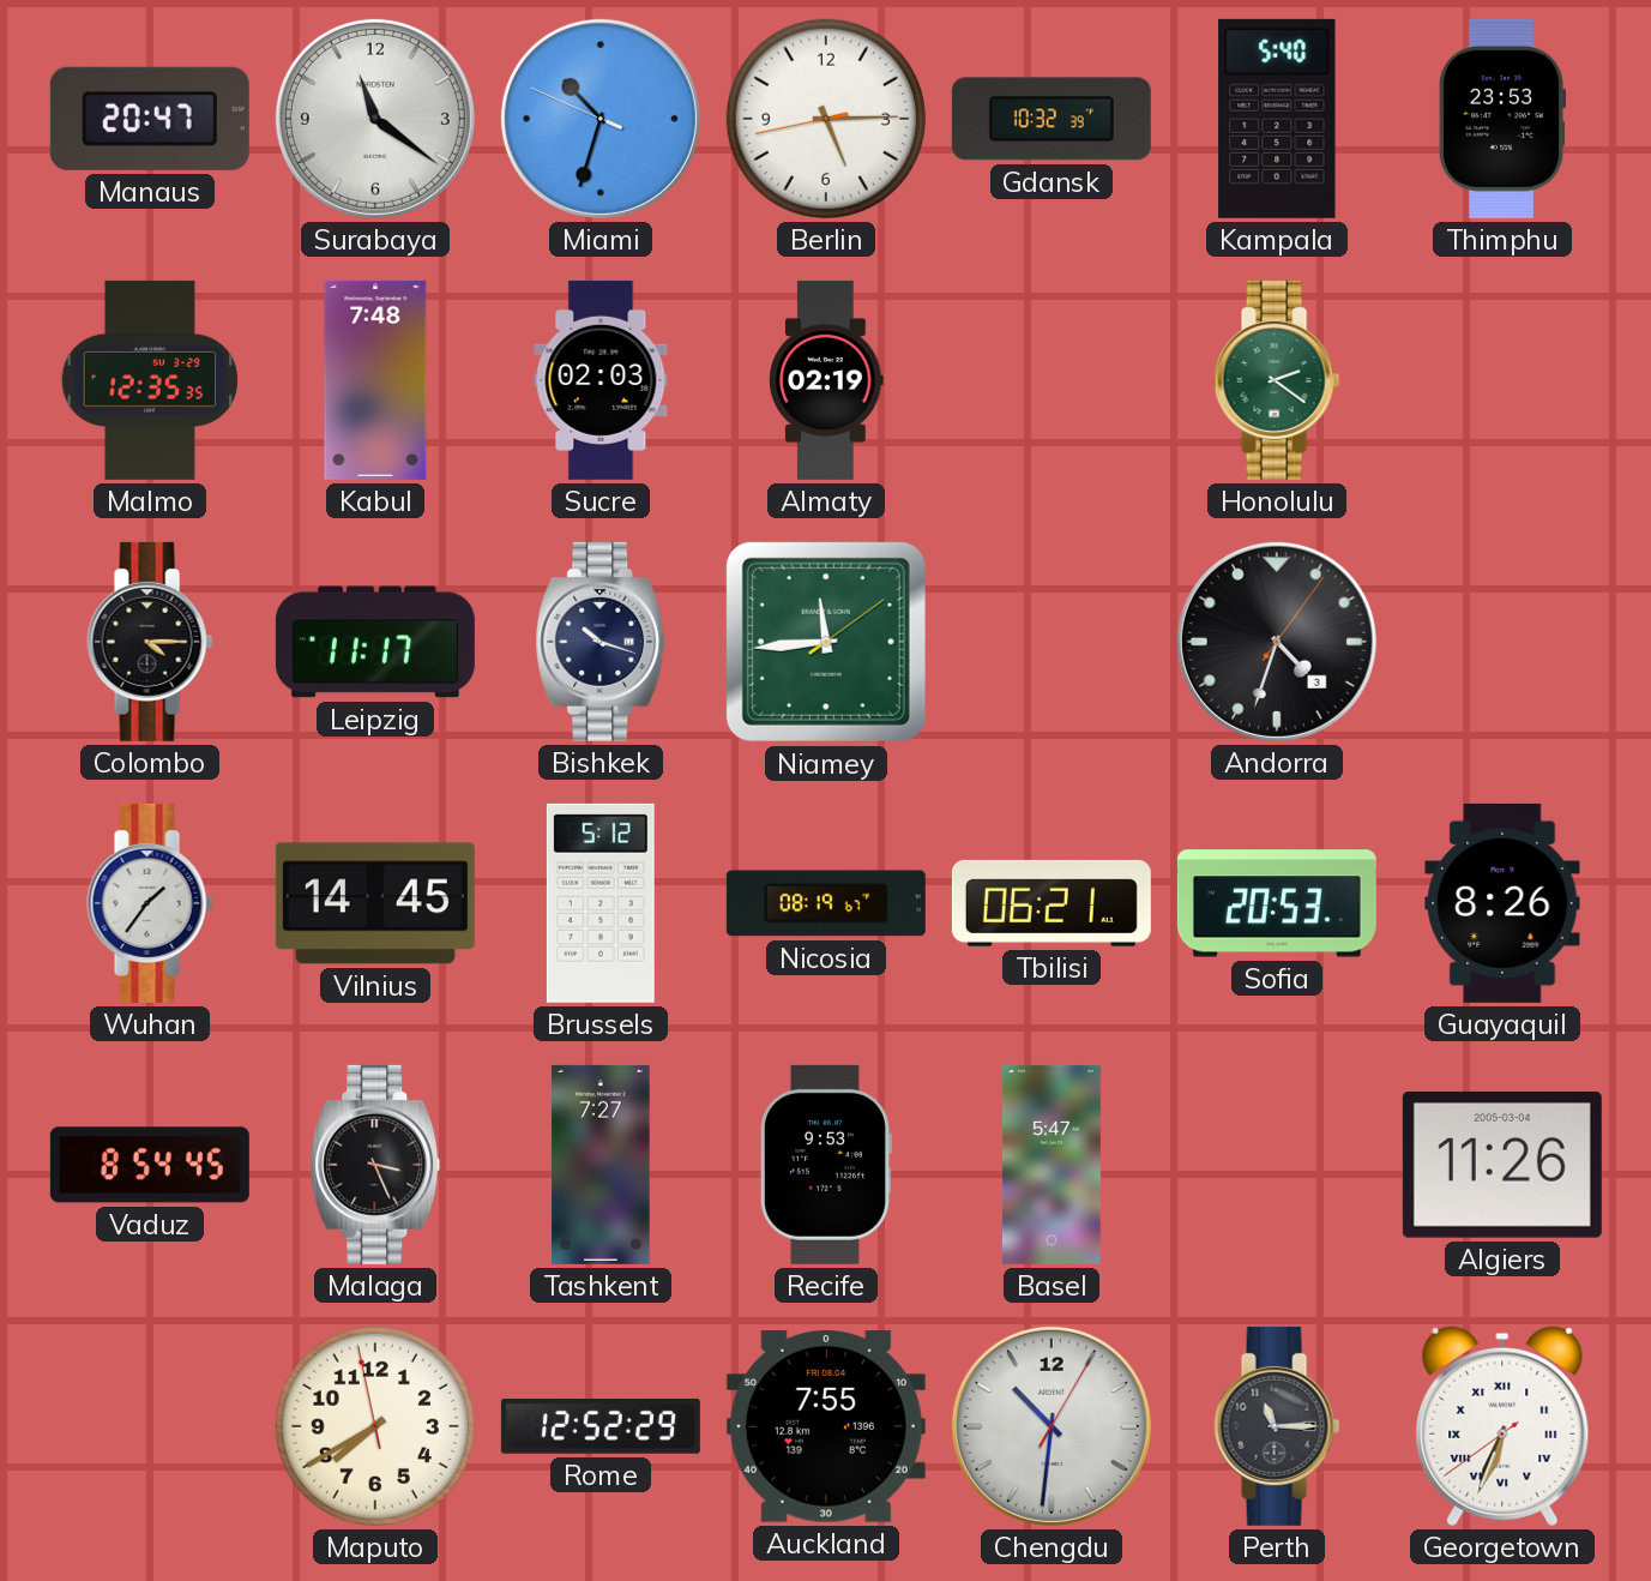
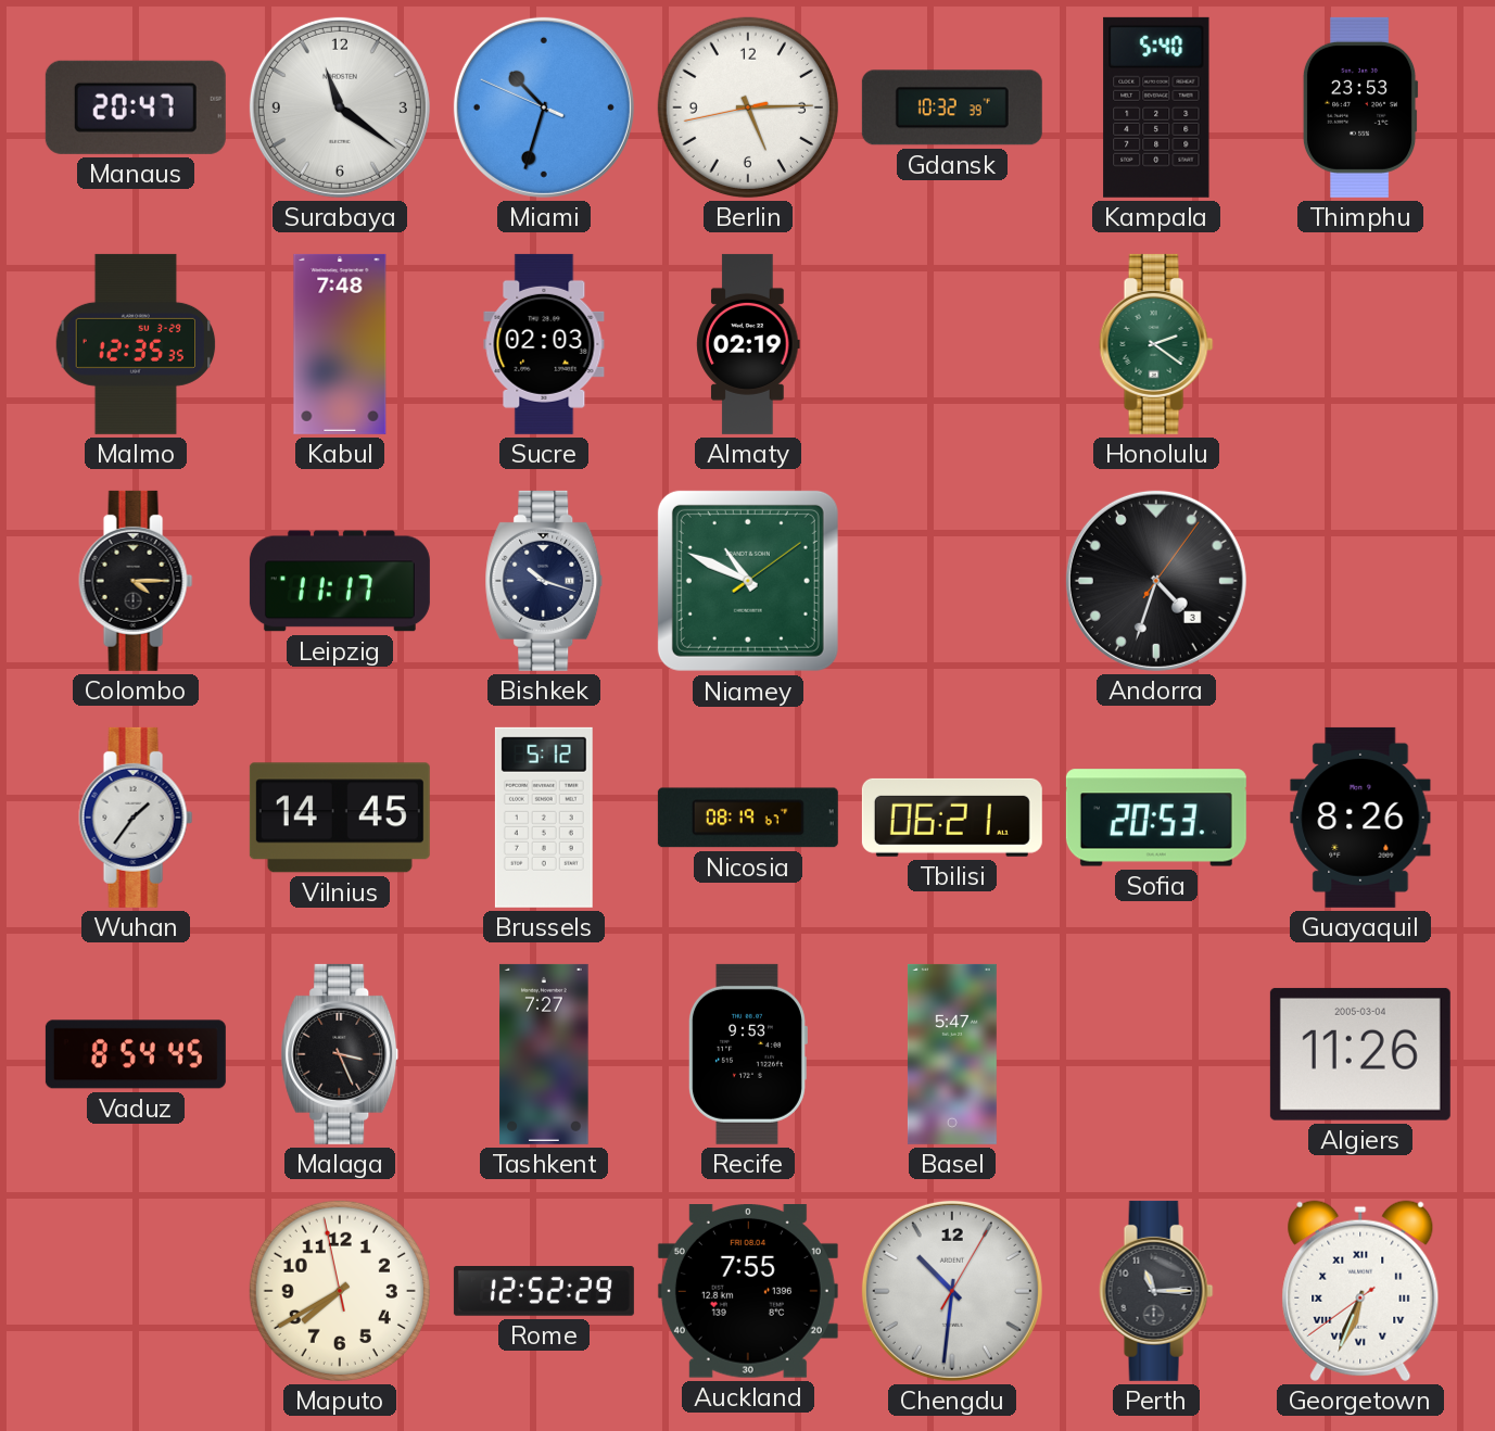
Niamey: 11:44 -> 10:49
